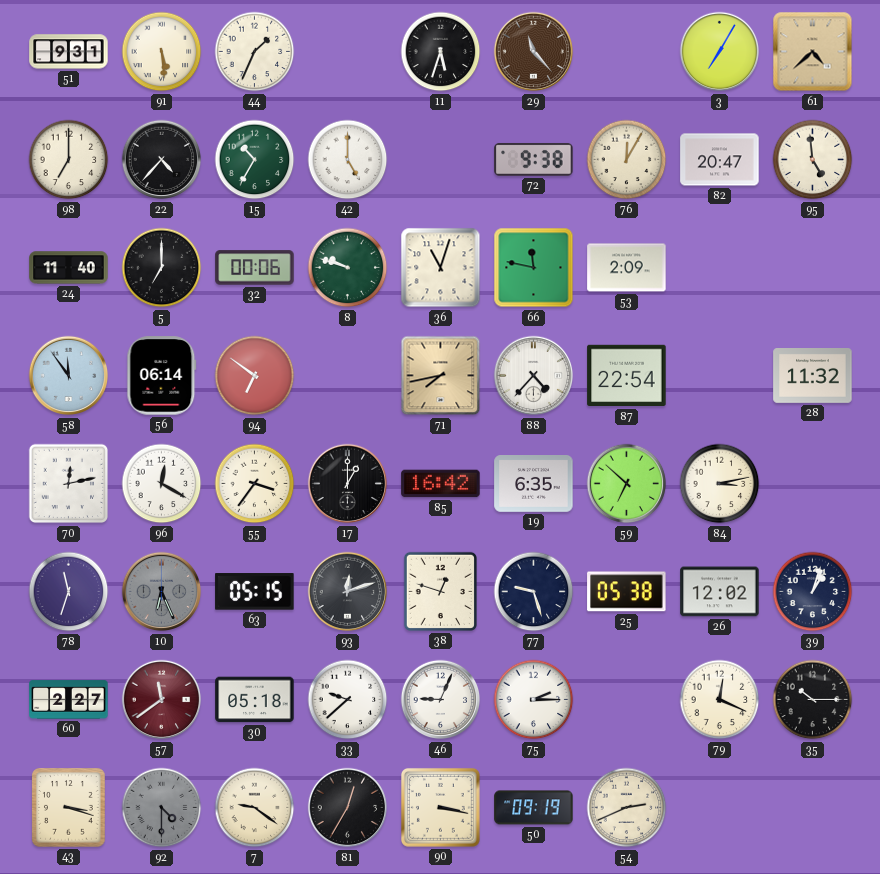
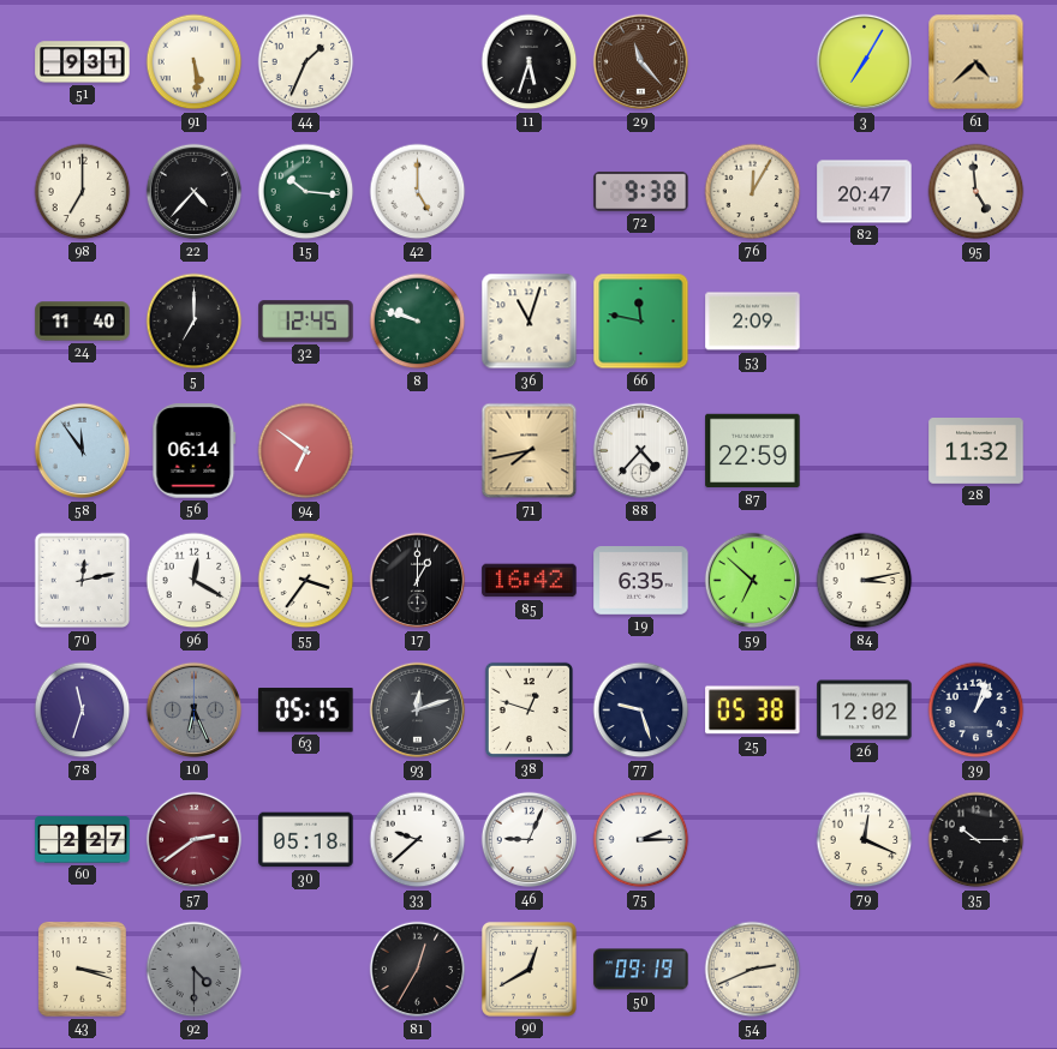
15: 10:35 -> 10:16
32: 00:06 -> 12:45
87: 22:54 -> 22:59
57: 11:39 -> 2:39
7: 9:21 -> none
90: 3:17 -> 12:40
